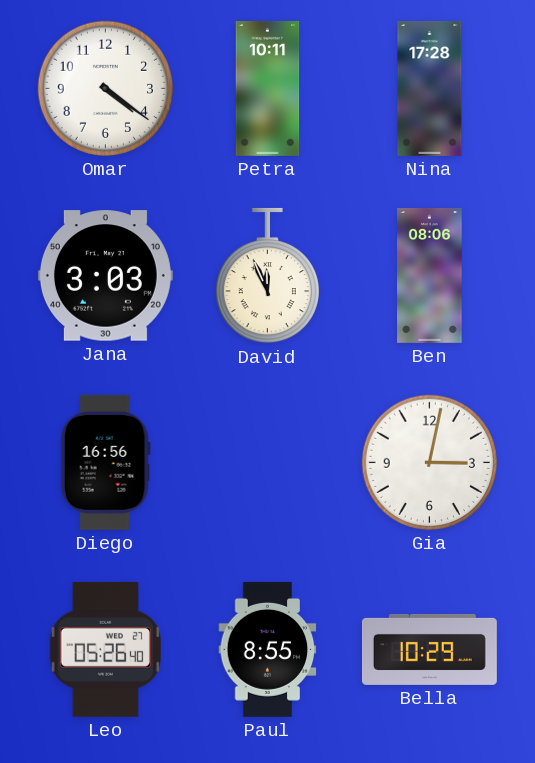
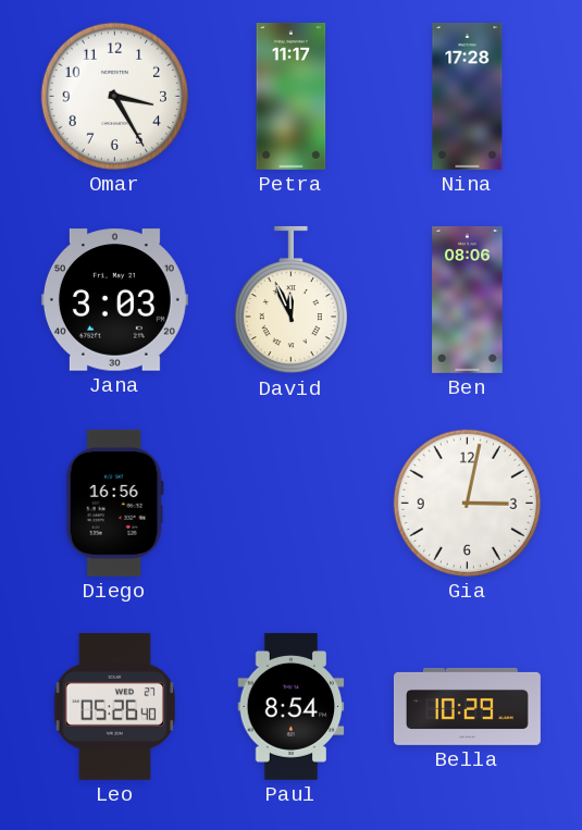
Omar: 4:21 -> 3:25
Petra: 10:11 -> 11:17
Paul: 8:55 -> 8:54
